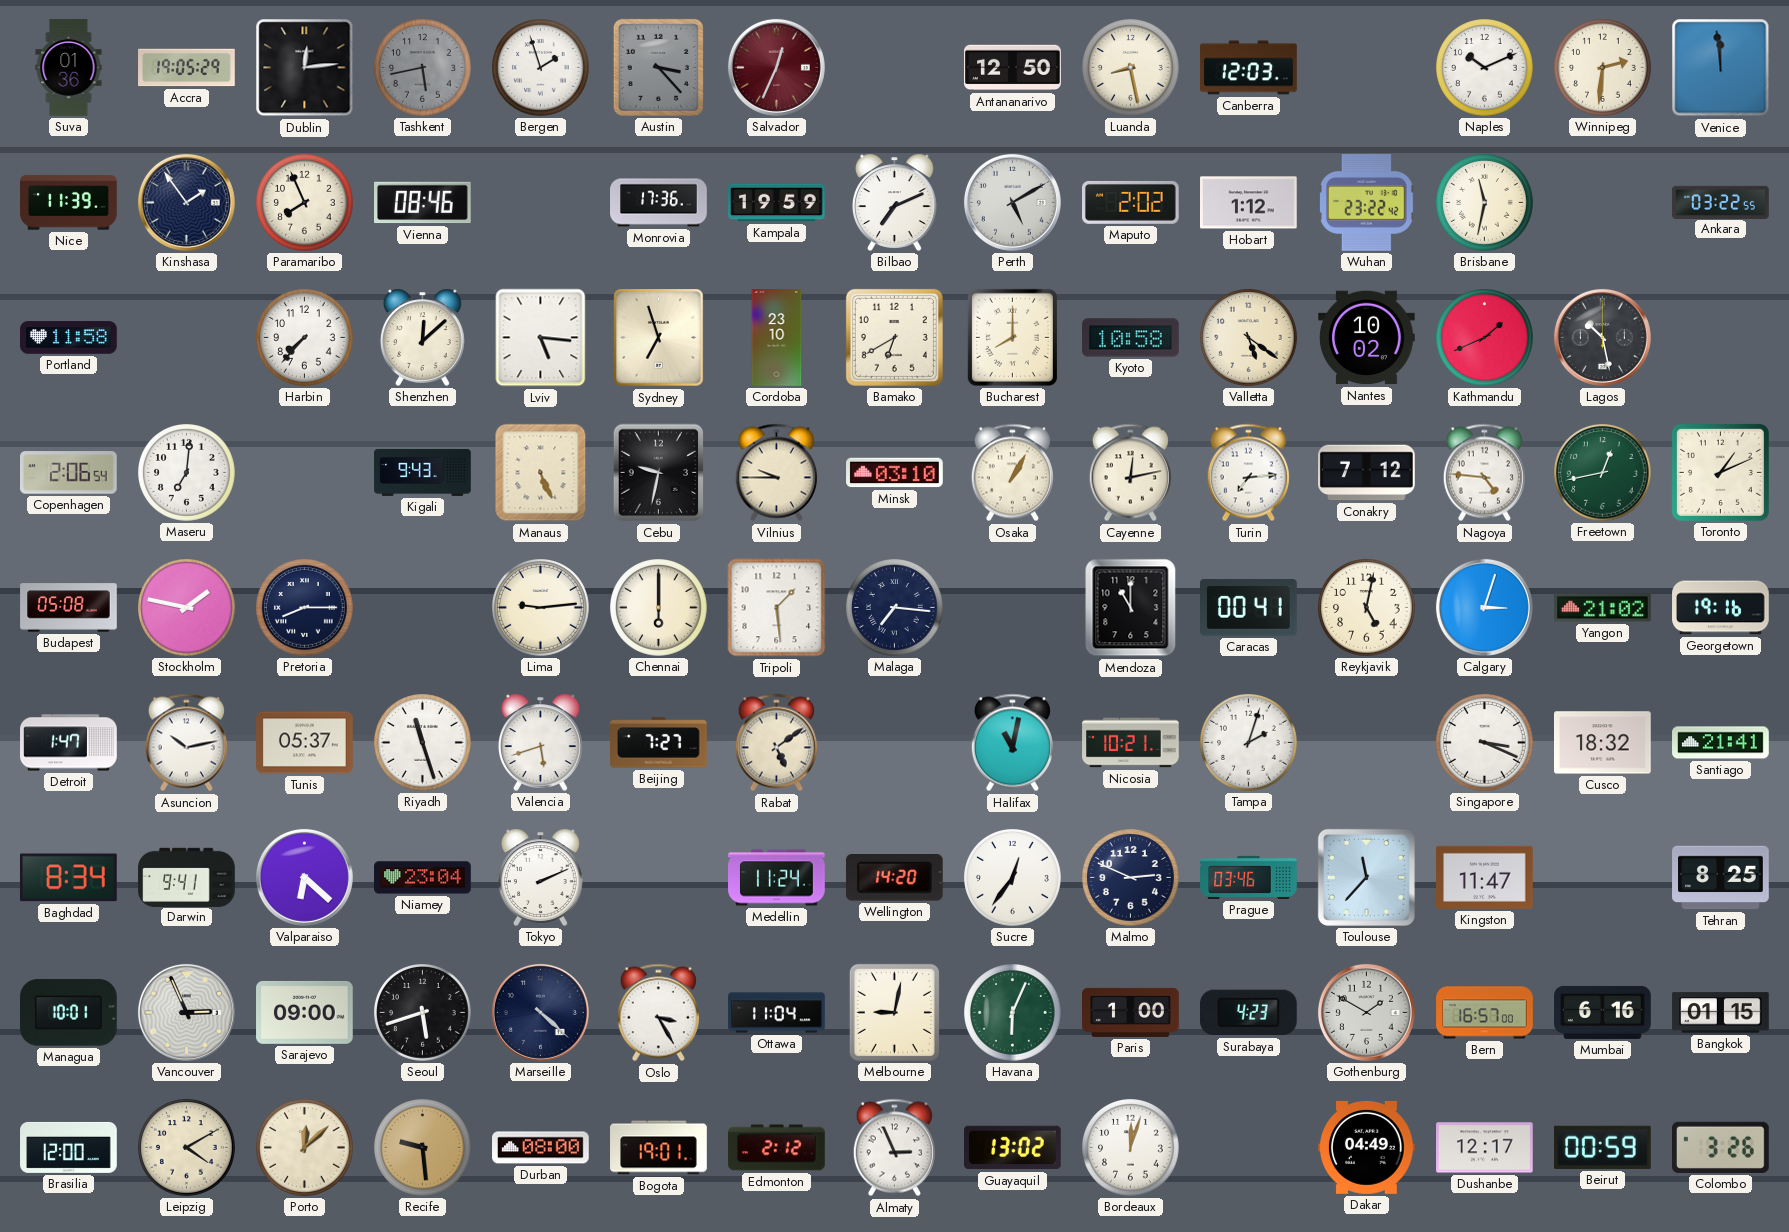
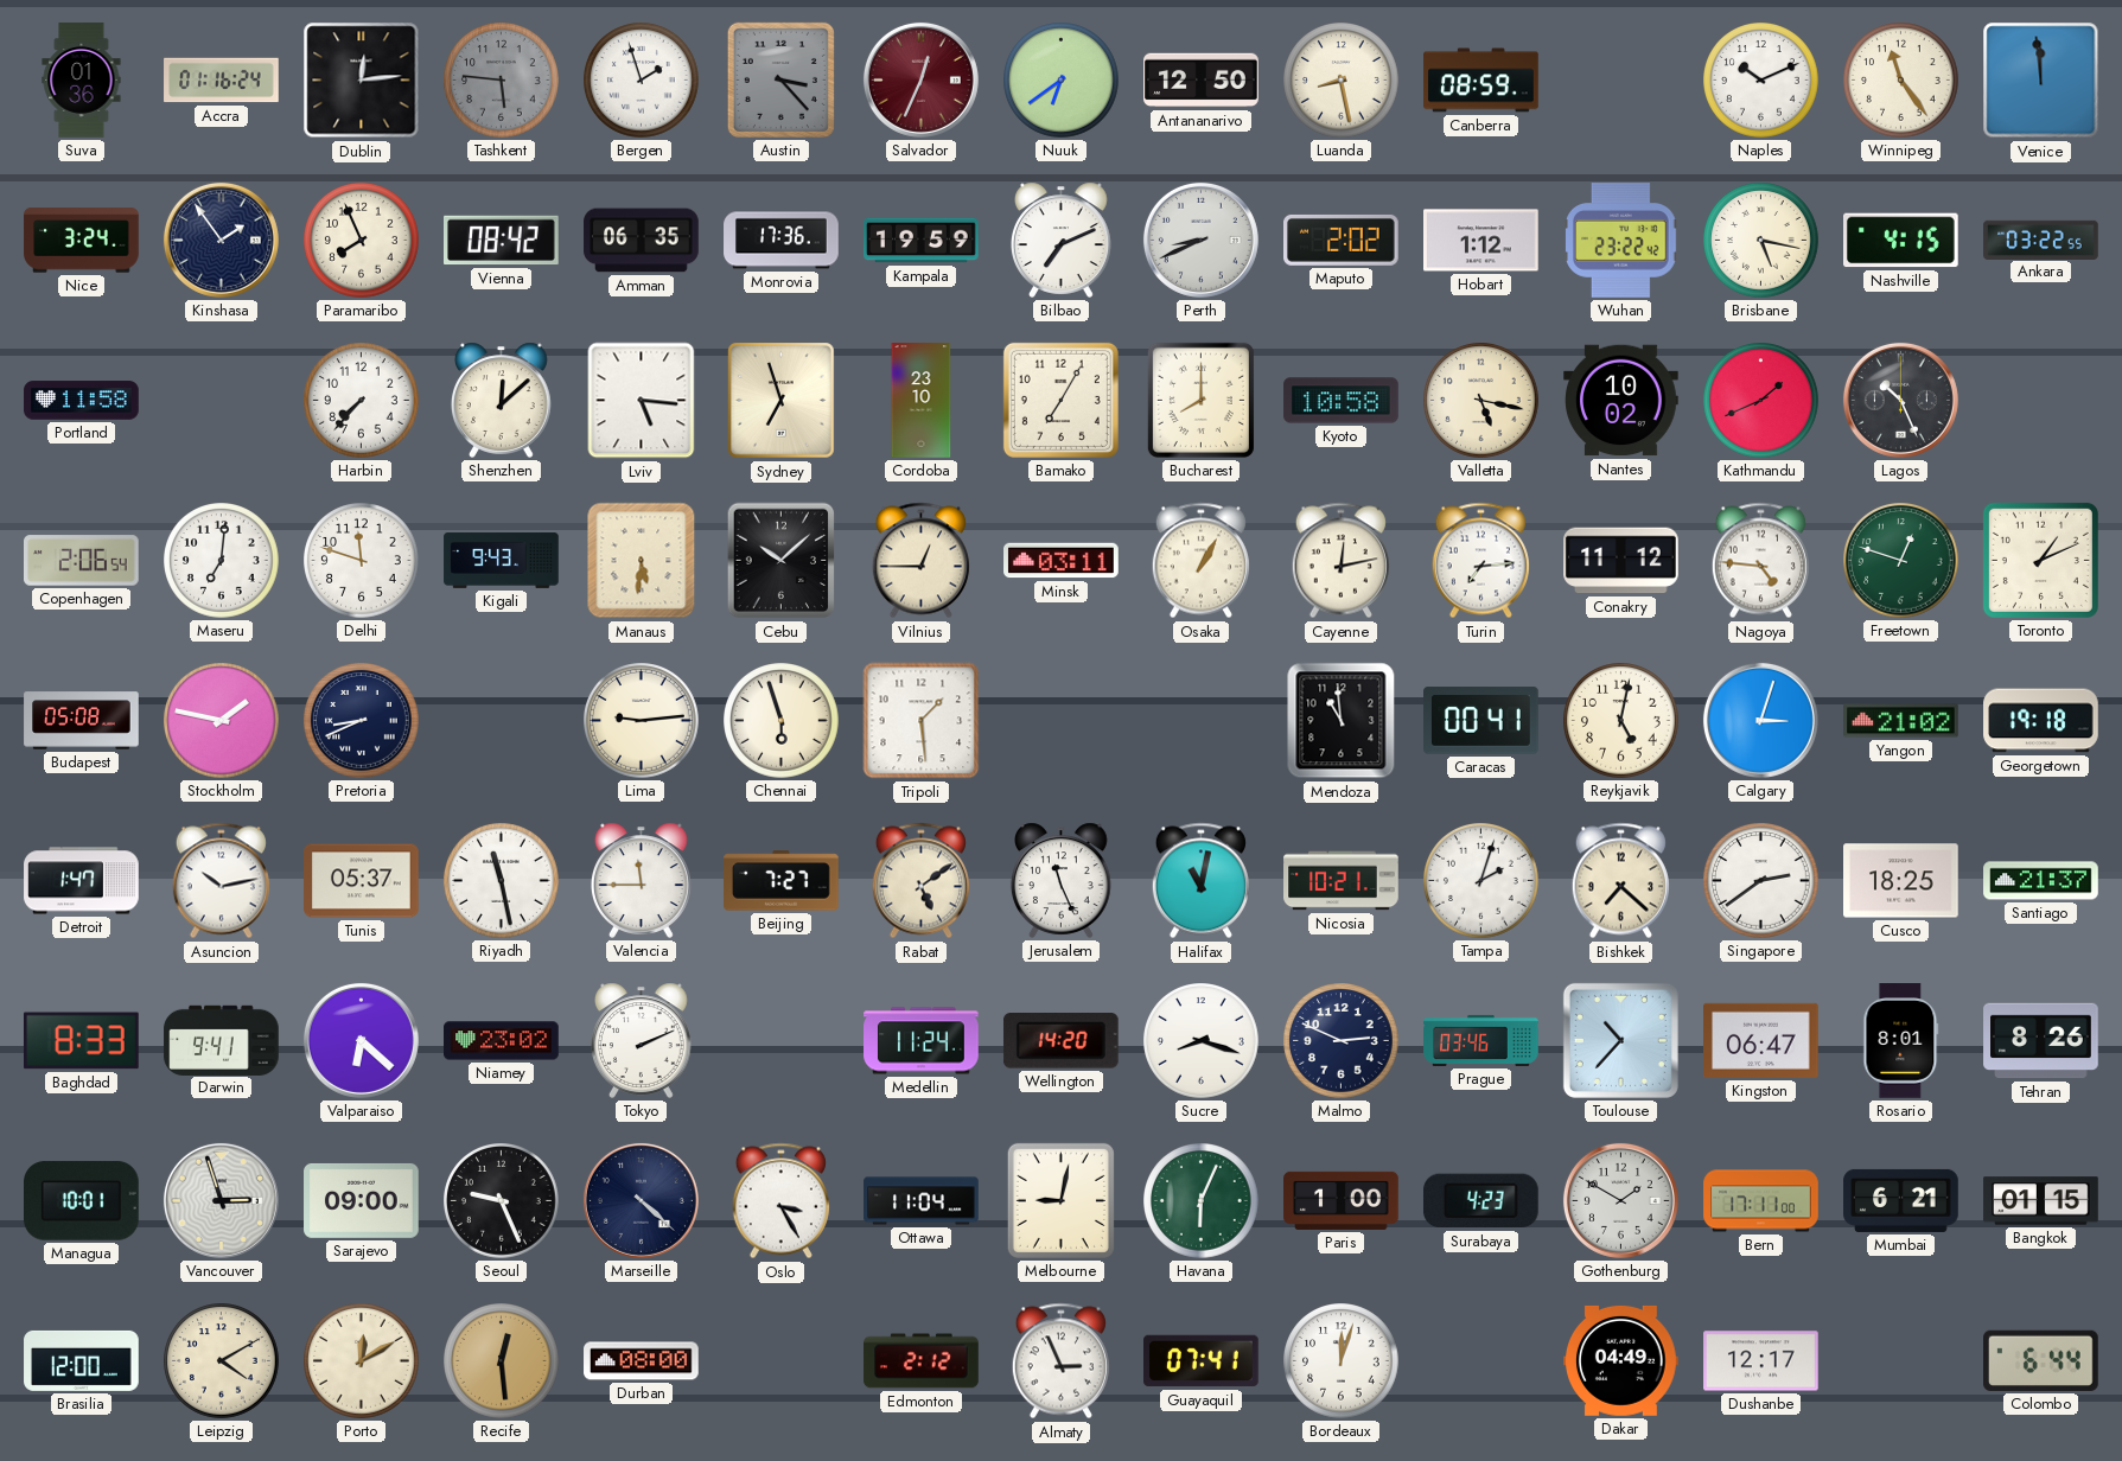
Accra: 19:05 -> 01:16
Tashkent: 5:43 -> 5:46
Nuuk: none -> 6:39
Canberra: 12:03 -> 08:59
Winnipeg: 2:31 -> 11:24
Nice: 11:39 -> 3:24
Vienna: 08:46 -> 08:42
Amman: none -> 06:35
Perth: 5:10 -> 8:41
Brisbane: 11:32 -> 5:17
Nashville: none -> 4:15
Bamako: 6:40 -> 7:05
Valletta: 5:21 -> 5:17
Lagos: 10:28 -> 10:26
Delhi: none -> 11:48
Manaus: 5:26 -> 5:31
Cebu: 9:32 -> 10:08
Vilnius: 9:45 -> 12:45
Minsk: 03:10 -> 03:11
Conakry: 7:12 -> 11:12
Freetown: 12:43 -> 12:48
Pretoria: 8:15 -> 8:41
Chennai: 6:00 -> 5:57
Malaga: 7:16 -> none
Mendoza: 11:00 -> 10:59
Georgetown: 19:16 -> 19:18
Riyadh: 11:27 -> 11:28
Valencia: 5:42 -> 11:45
Jerusalem: none -> 11:26
Bishkek: none -> 7:22
Singapore: 3:19 -> 2:39
Cusco: 18:32 -> 18:25
Santiago: 21:41 -> 21:37
Baghdad: 8:34 -> 8:33
Niamey: 23:04 -> 23:02
Sucre: 12:36 -> 8:18
Toulouse: 11:37 -> 10:37
Kingston: 11:47 -> 06:47
Rosario: none -> 8:01
Tehran: 8:25 -> 8:26
Vancouver: 2:56 -> 2:57
Seoul: 5:42 -> 9:26
Bern: 16:57 -> 17:11
Mumbai: 6:16 -> 6:21
Porto: 12:08 -> 12:10
Recife: 9:29 -> 12:29
Bogota: 19:01 -> none
Guayaquil: 13:02 -> 07:41
Beirut: 00:59 -> none
Colombo: 3:26 -> 6:44
